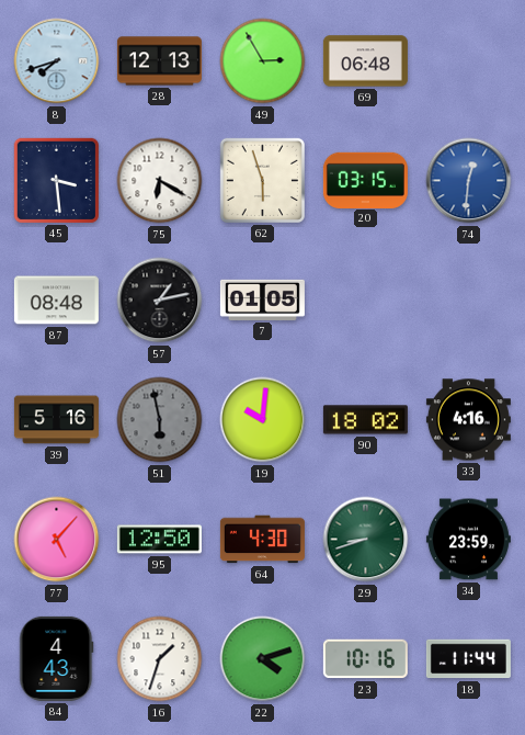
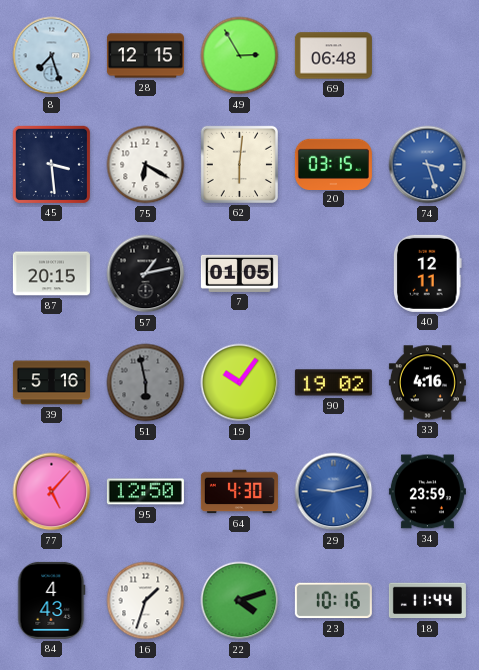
8: 7:42 -> 7:27
28: 12:13 -> 12:15
62: 5:57 -> 6:01
74: 12:31 -> 3:27
87: 08:48 -> 20:15
40: none -> 12:11
19: 10:01 -> 10:06
90: 18:02 -> 19:02
29: 8:42 -> 9:13
29 dial: green -> blue
